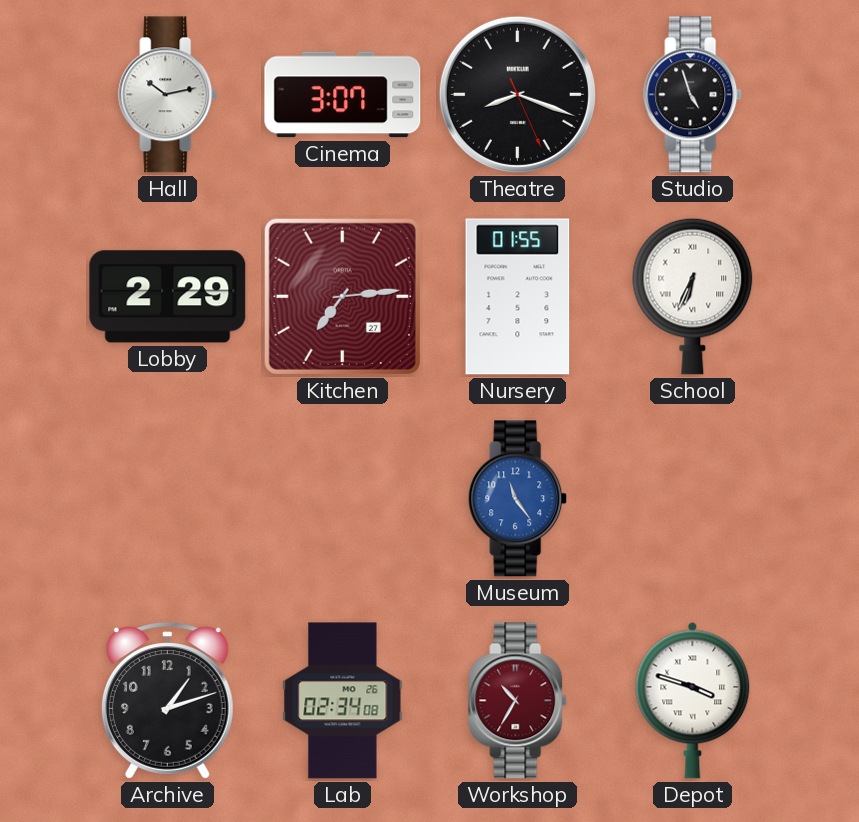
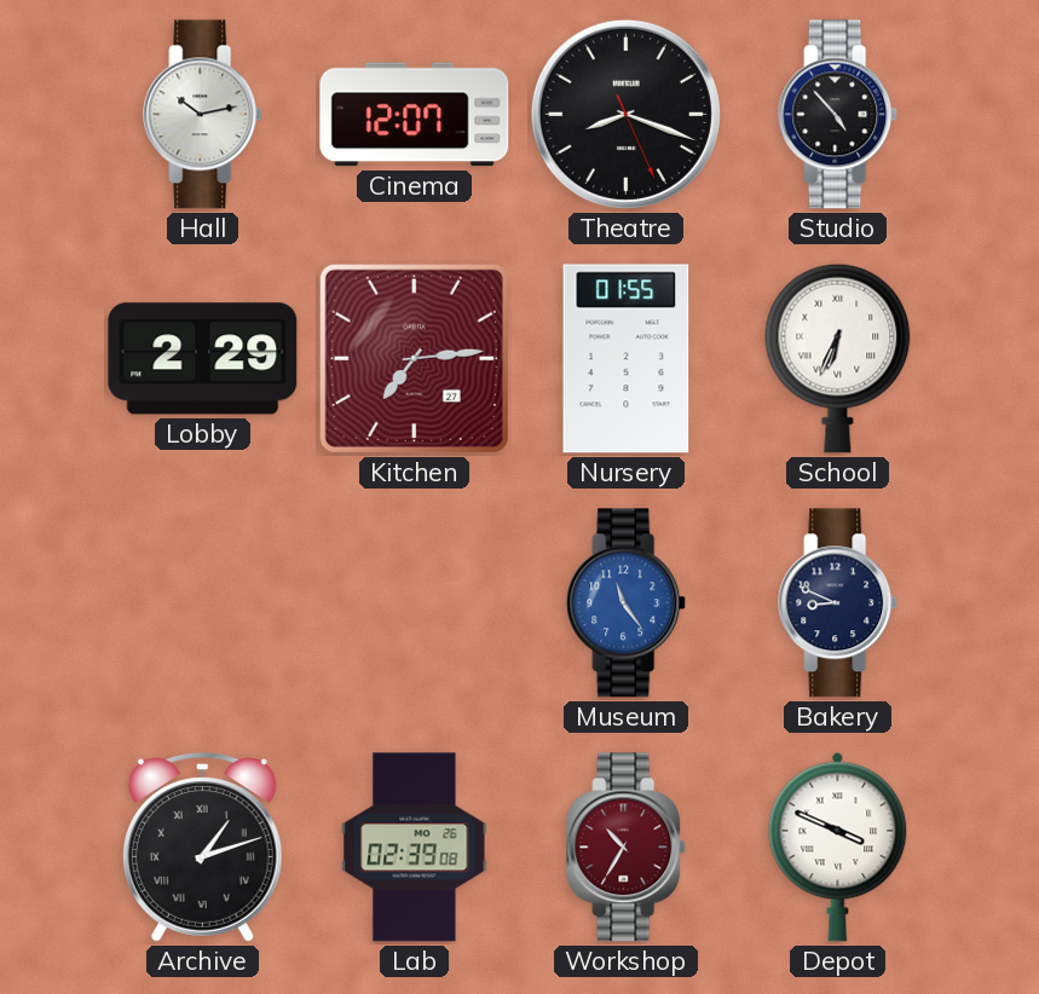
Cinema: 3:07 -> 12:07
Studio: 4:57 -> 4:53
Bakery: none -> 8:49
Archive numerals: Arabic -> Roman
Lab: 02:34 -> 02:39
Depot: 3:48 -> 3:49
